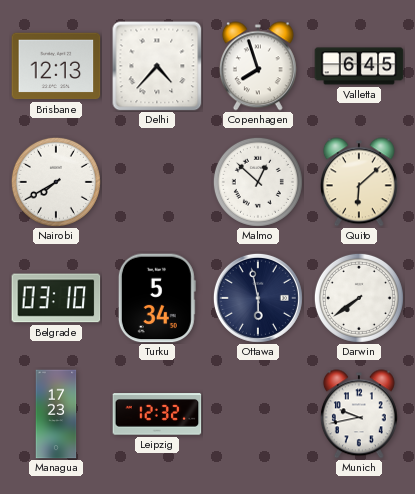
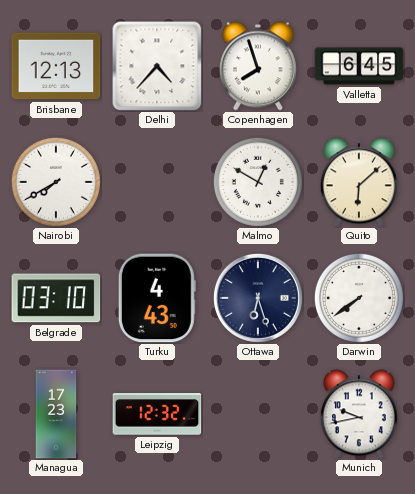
Malmo: 12:52 -> 12:50
Turku: 5:34 -> 4:43
Ottawa: 5:58 -> 6:27
